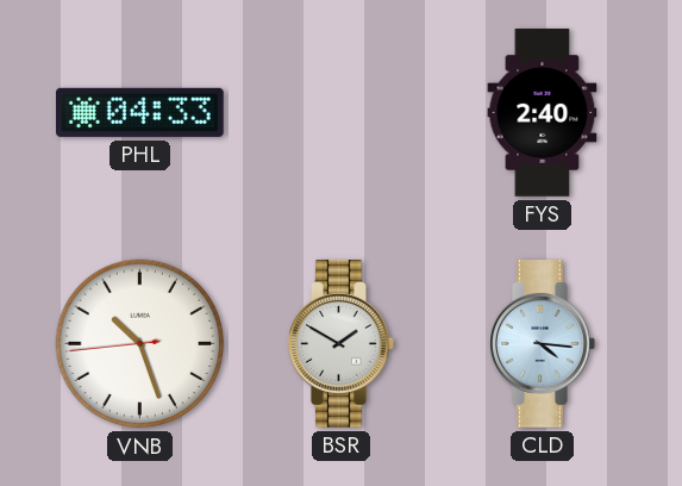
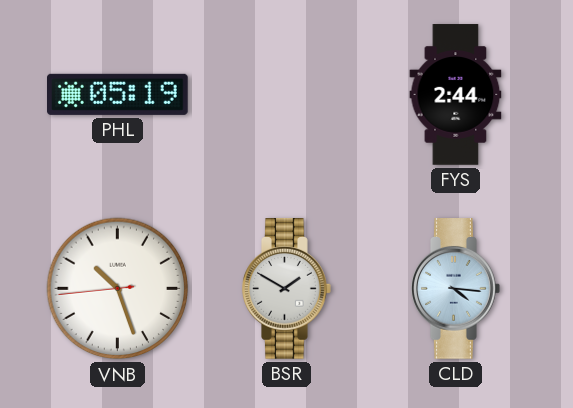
PHL: 04:33 -> 05:19
FYS: 2:40 -> 2:44
